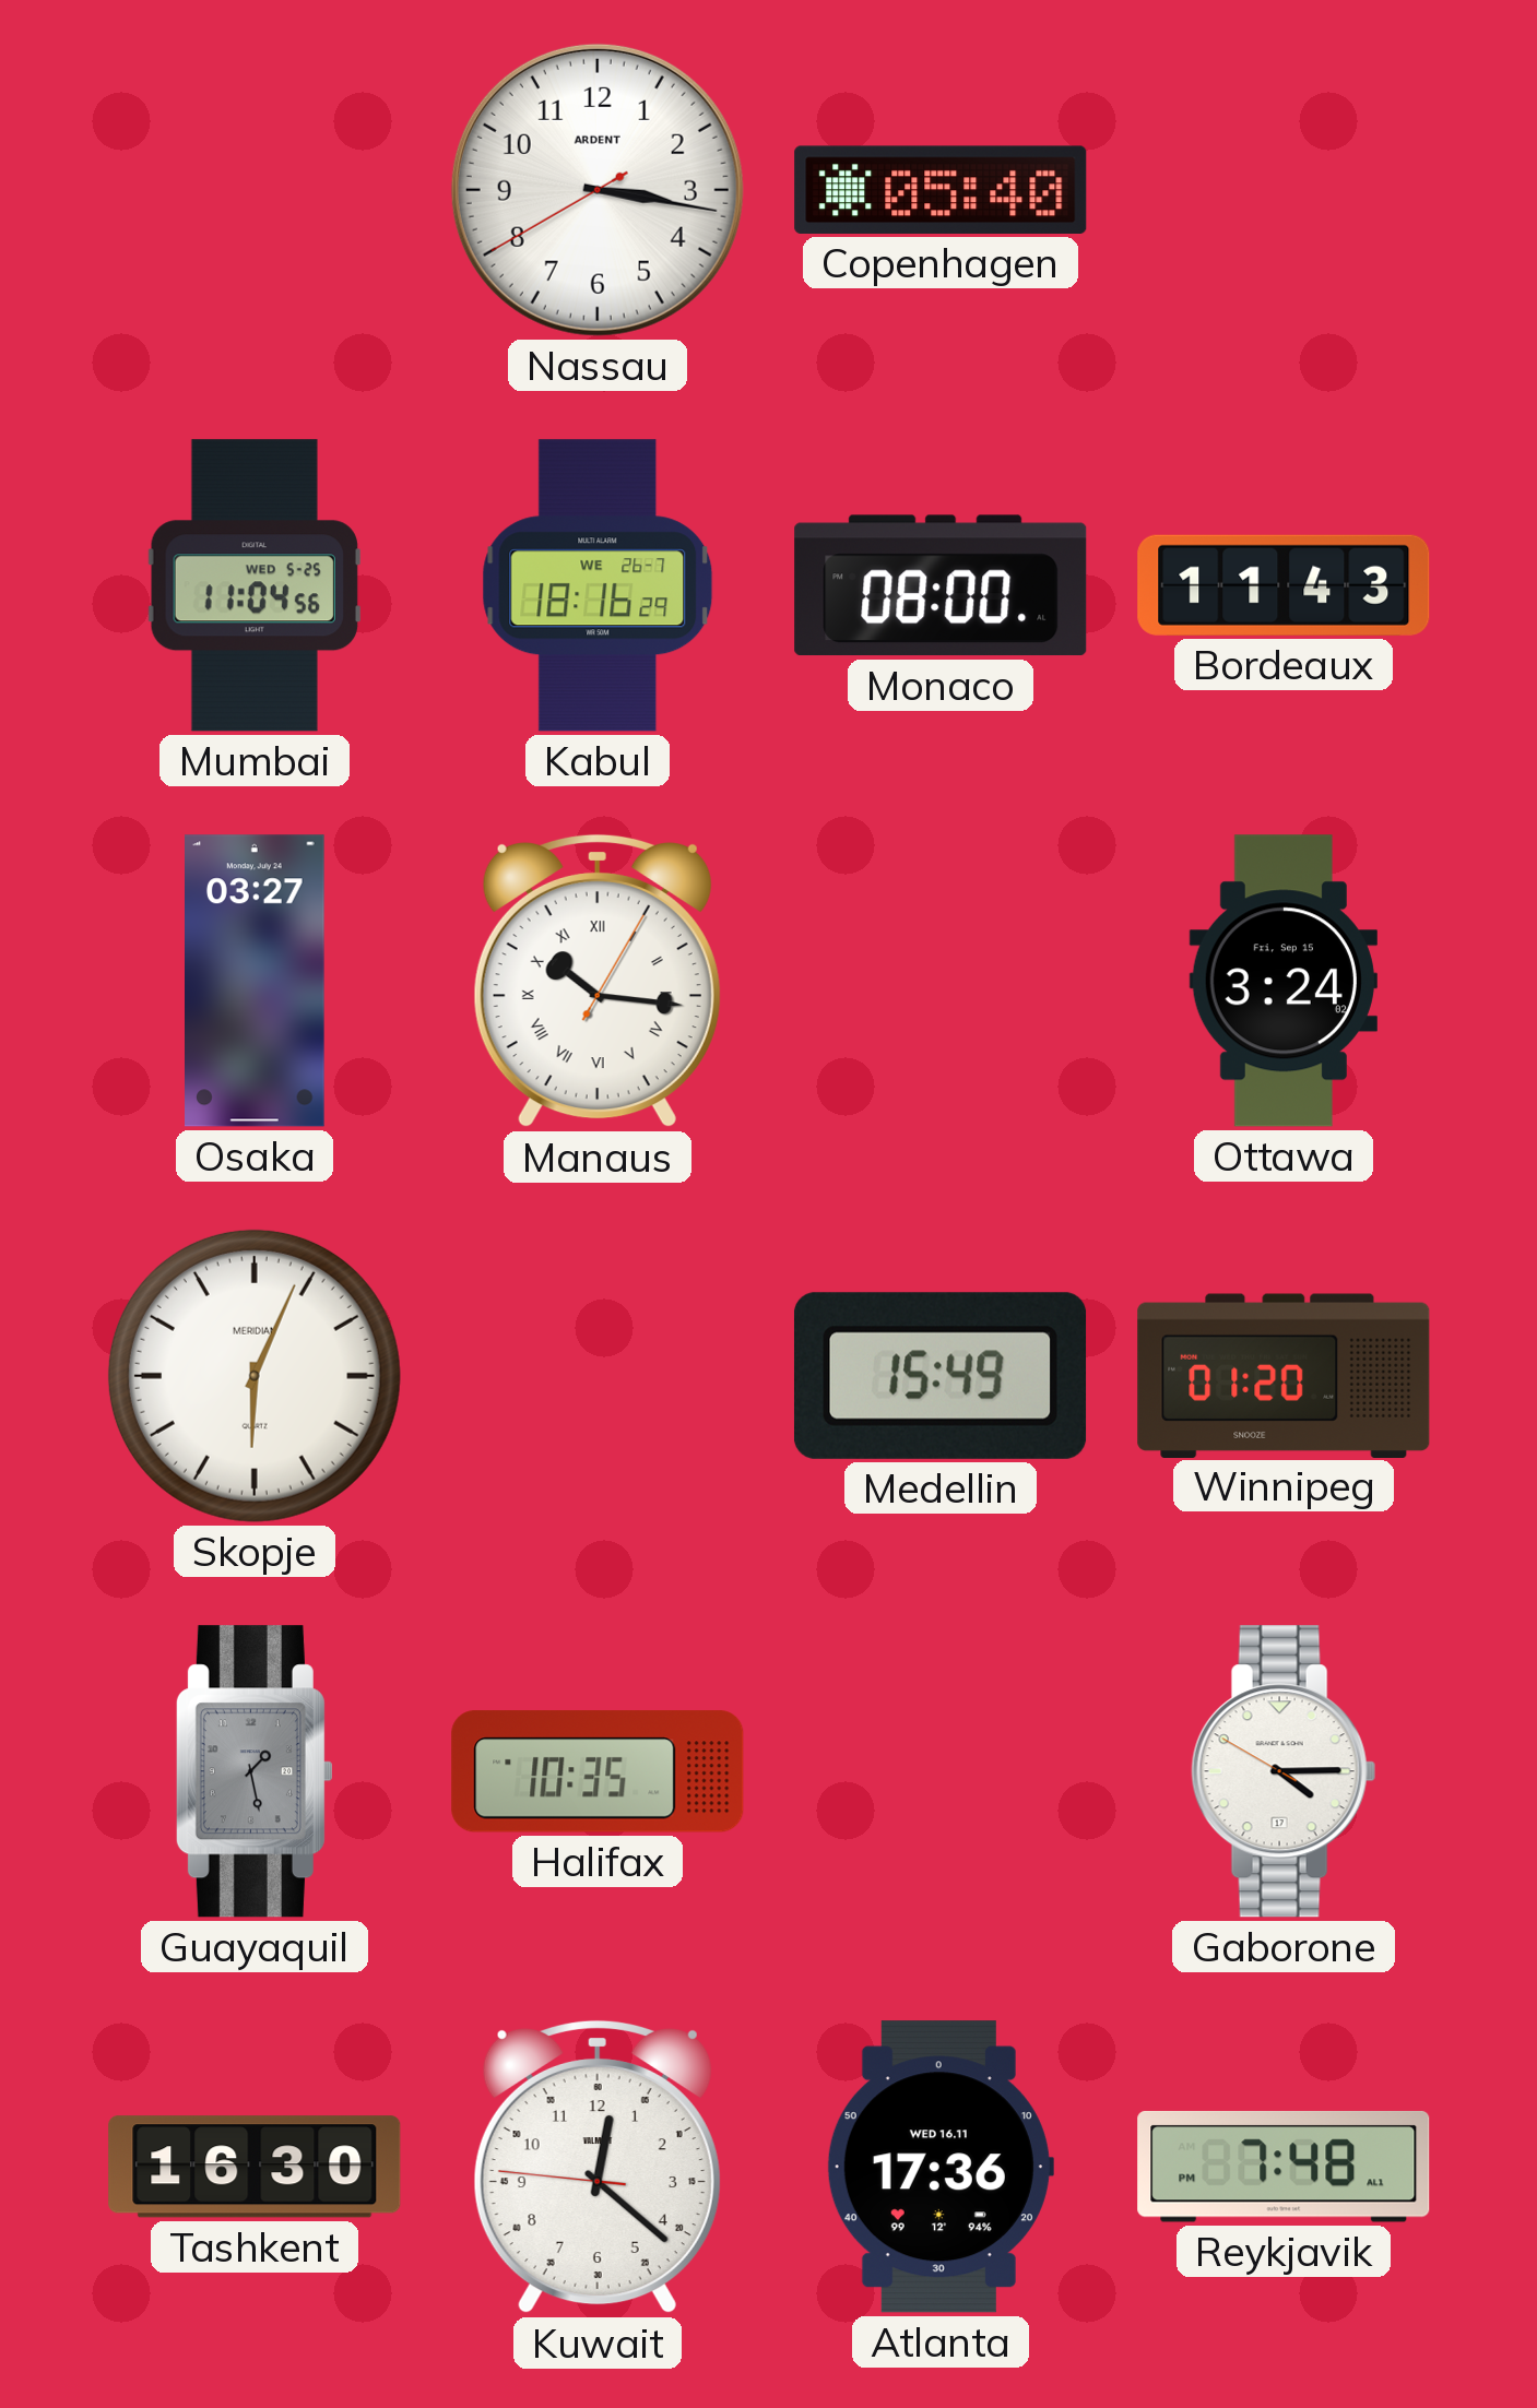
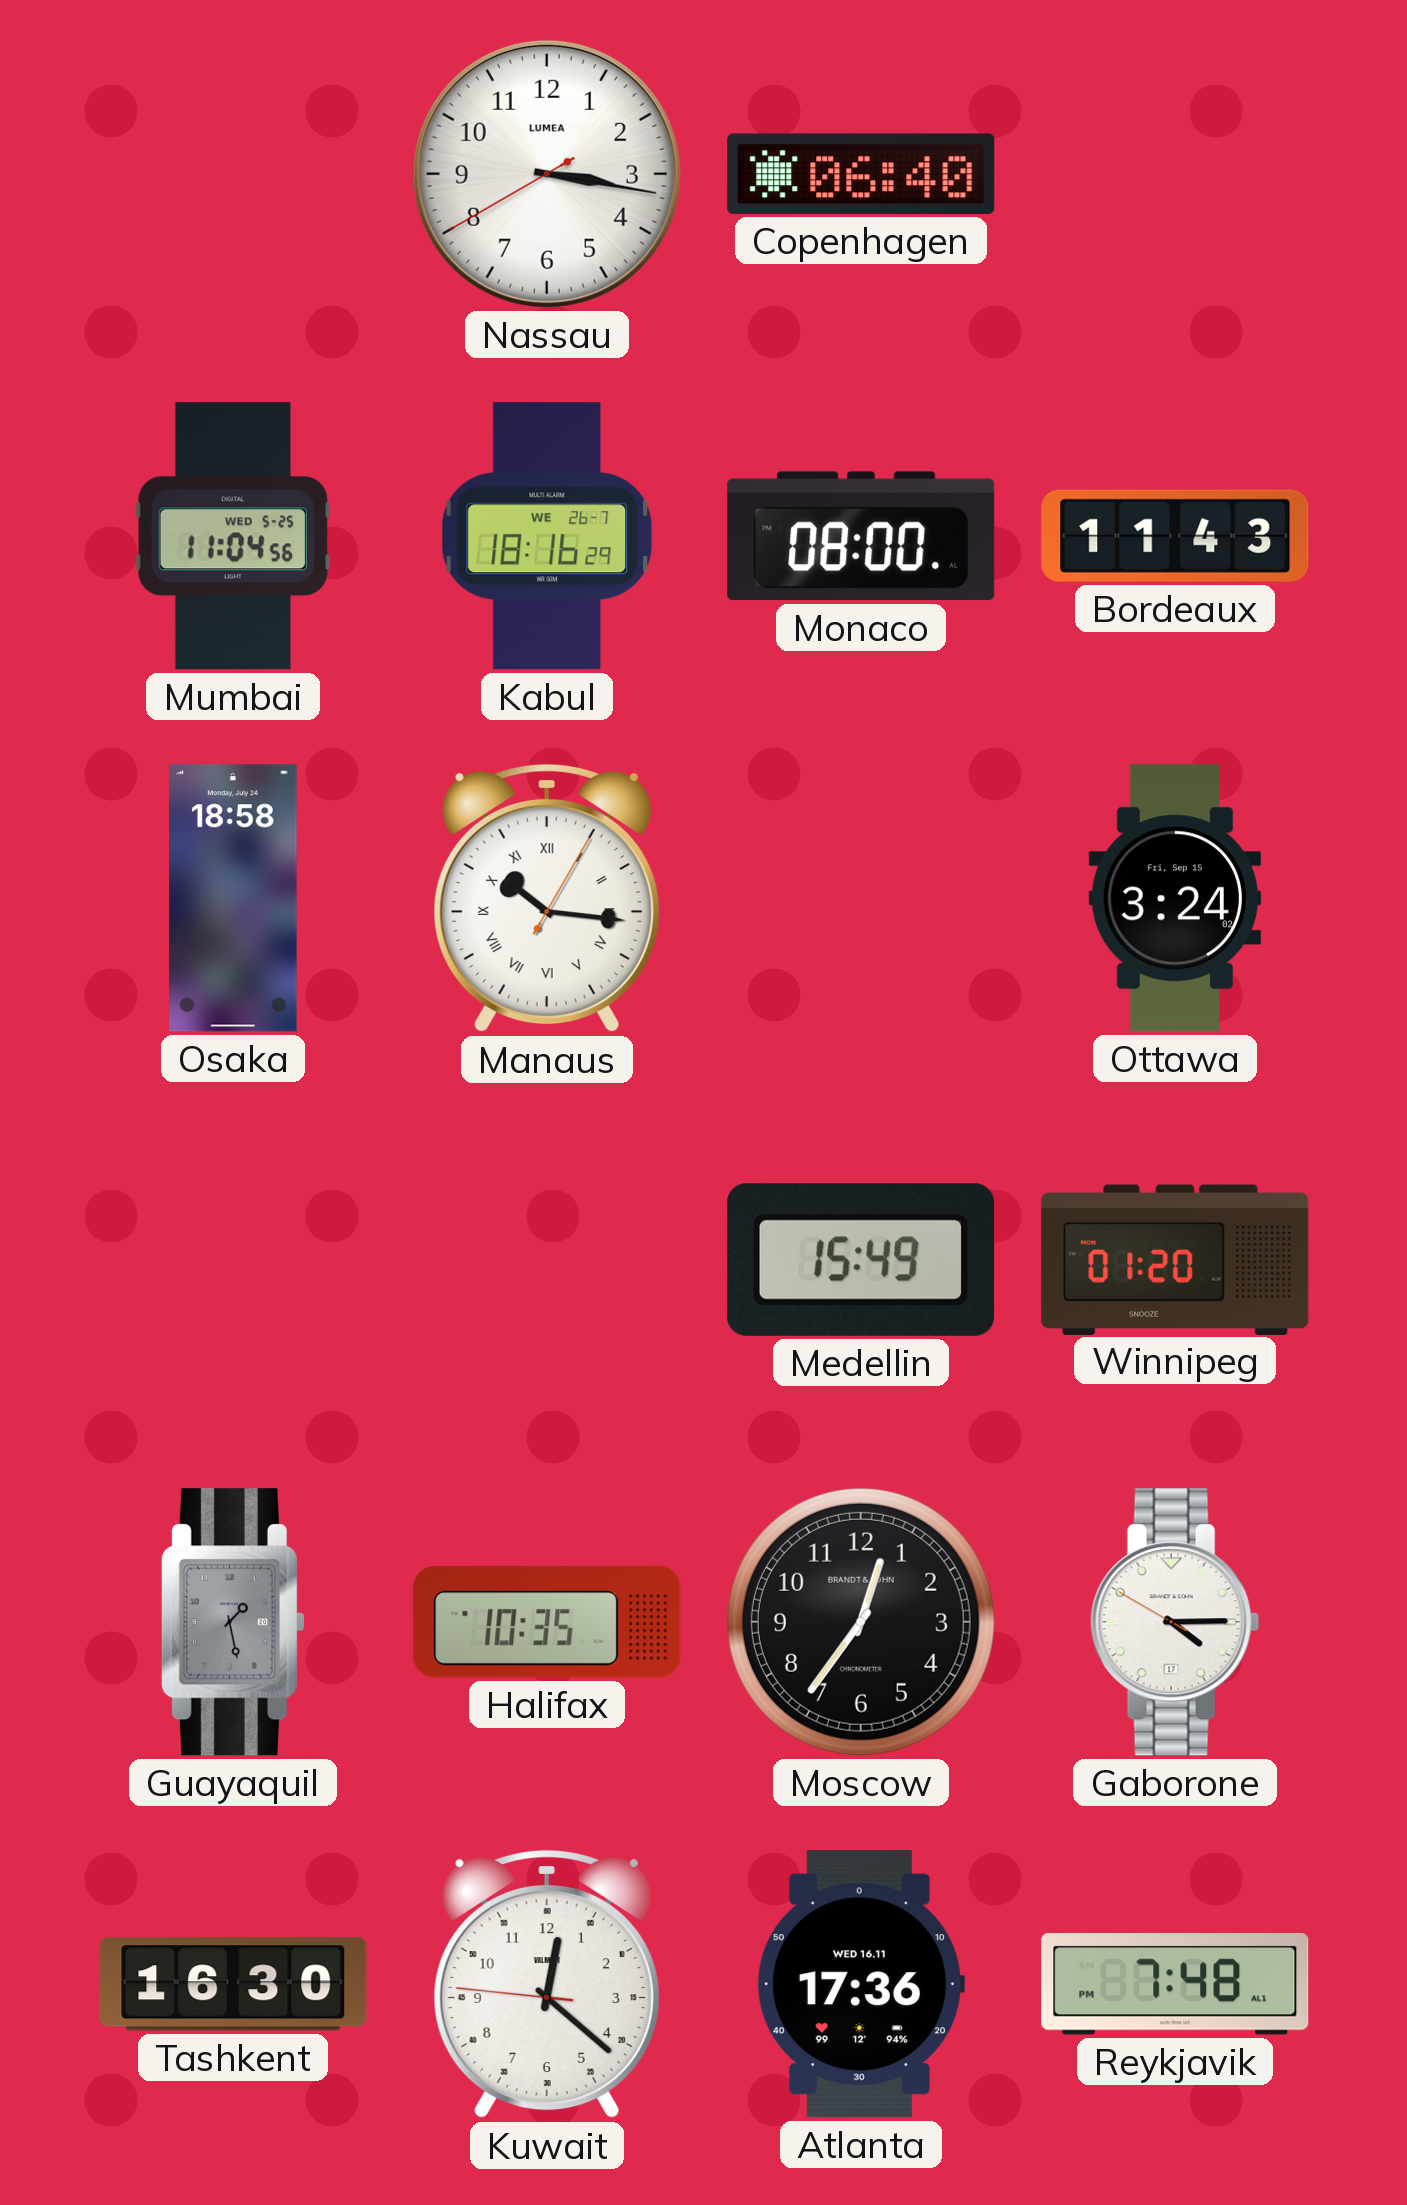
Nassau brand: ARDENT -> LUMEA
Copenhagen: 05:40 -> 06:40
Osaka: 03:27 -> 18:58
Skopje: 6:04 -> none
Moscow: none -> 12:36
